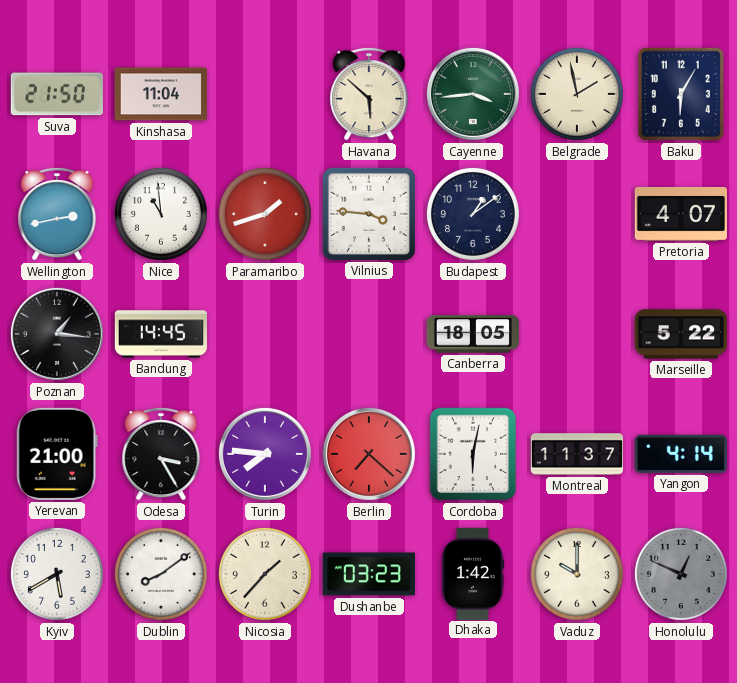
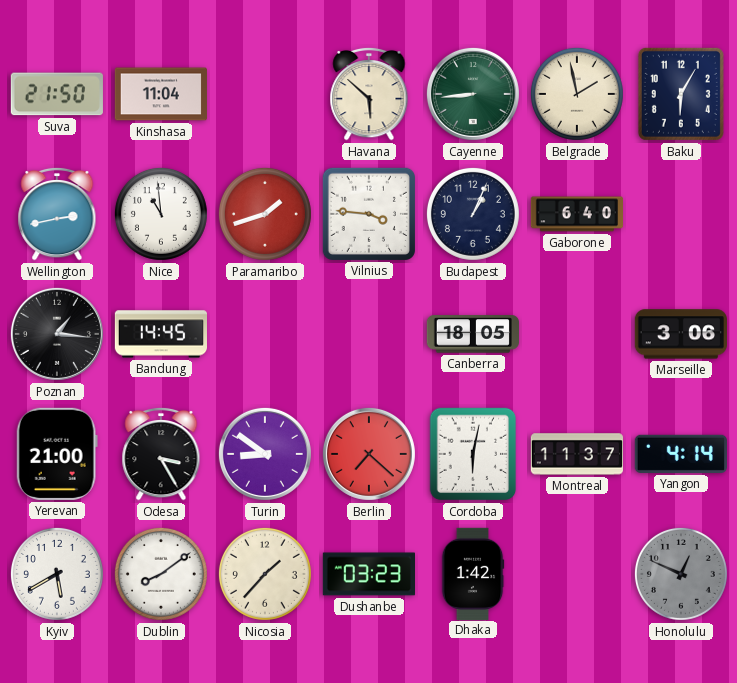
Cayenne: 3:44 -> 8:44
Budapest: 1:09 -> 1:04
Gaborone: none -> 6:40
Pretoria: 4:07 -> none
Marseille: 5:22 -> 3:06
Turin: 7:46 -> 8:51
Vaduz: 10:00 -> none
